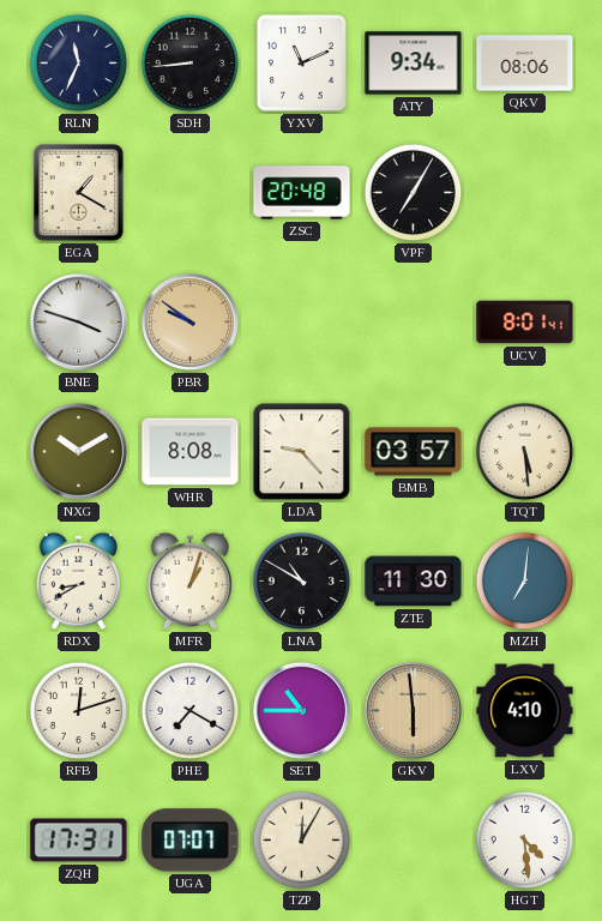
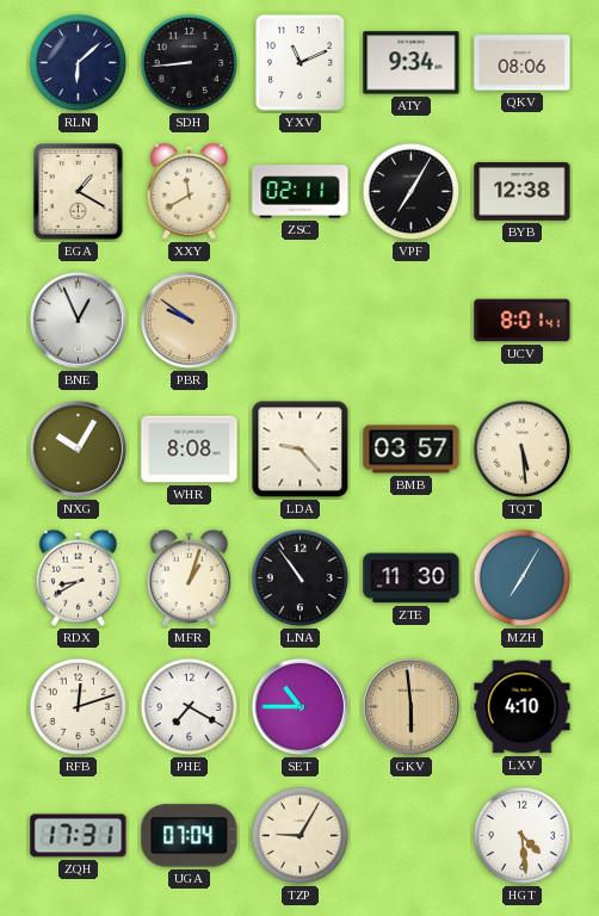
RLN: 11:34 -> 6:08
XXY: none -> 11:40
ZSC: 20:48 -> 02:11
BYB: none -> 12:38
BNE: 3:48 -> 12:56
NXG: 10:10 -> 10:05
LNA: 10:50 -> 10:54
MZH: 7:01 -> 7:05
UGA: 07:07 -> 07:04
TZP: 12:05 -> 9:05
